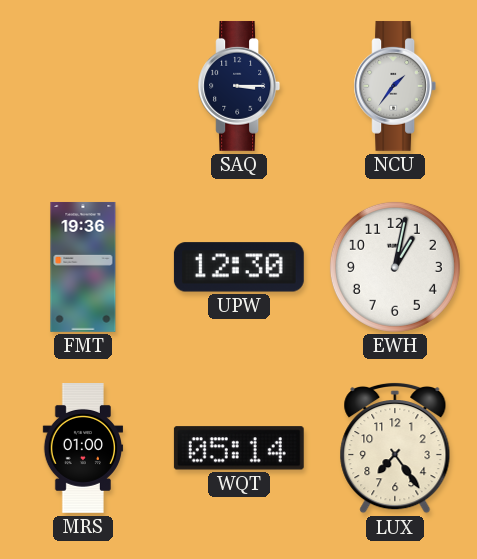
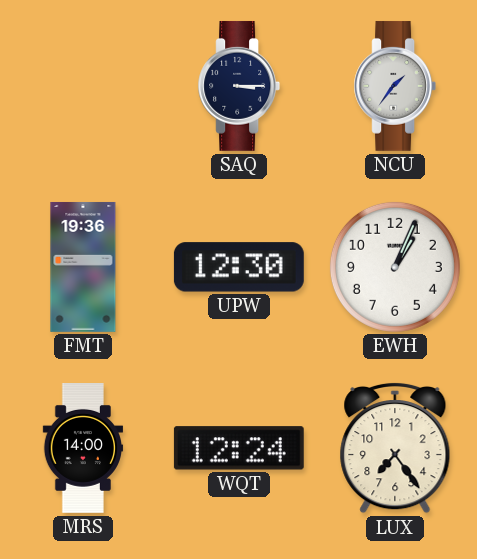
EWH: 1:02 -> 1:04
MRS: 01:00 -> 14:00
WQT: 05:14 -> 12:24
